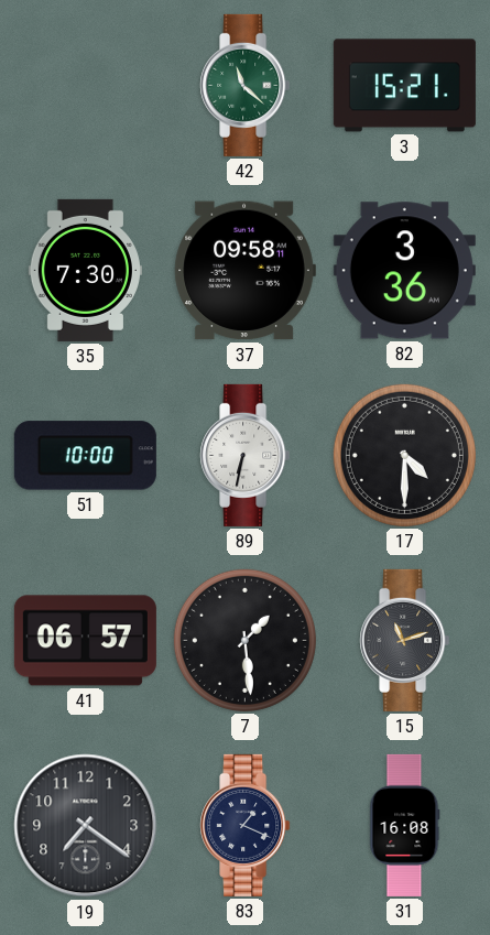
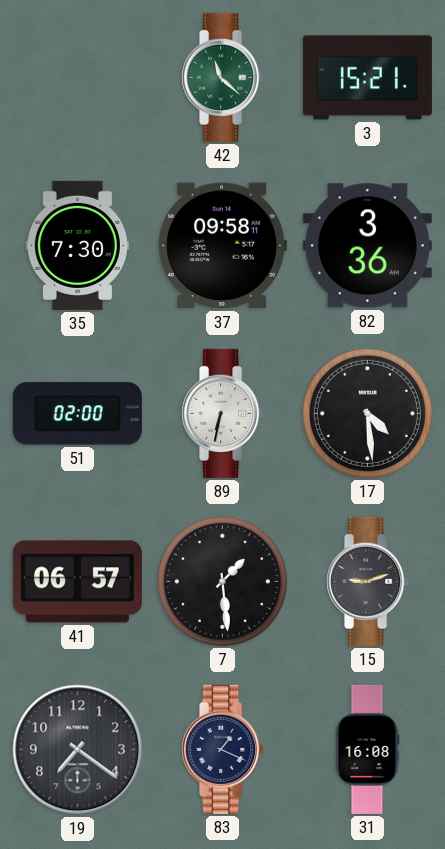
51: 10:00 -> 02:00
17: 4:30 -> 4:29
15: 11:12 -> 9:12
